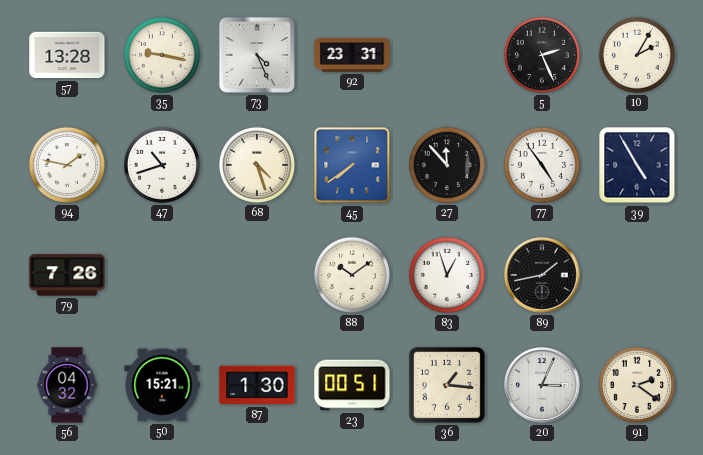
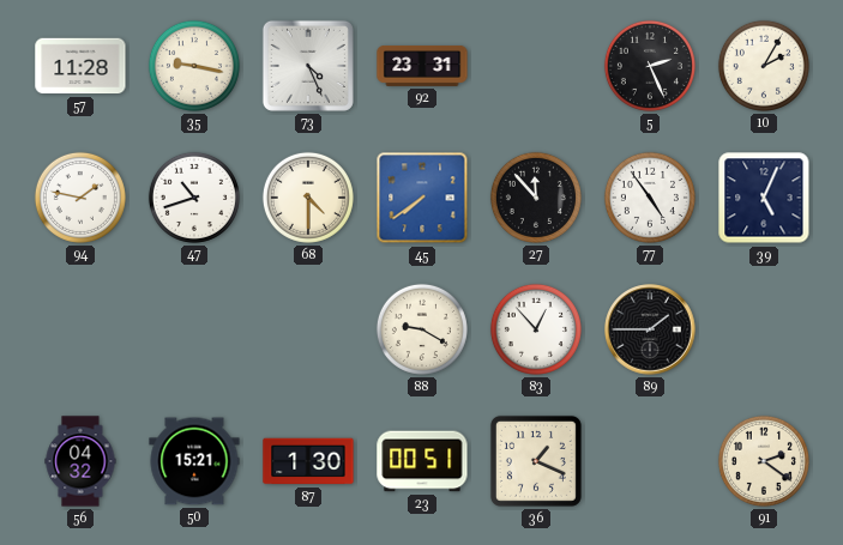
57: 13:28 -> 11:28
68: 4:27 -> 4:30
39: 4:55 -> 5:04
79: 7:26 -> none
88: 10:09 -> 9:20
83: 12:57 -> 12:53
89: 1:43 -> 1:45
36: 1:16 -> 1:19
20: 3:04 -> none
